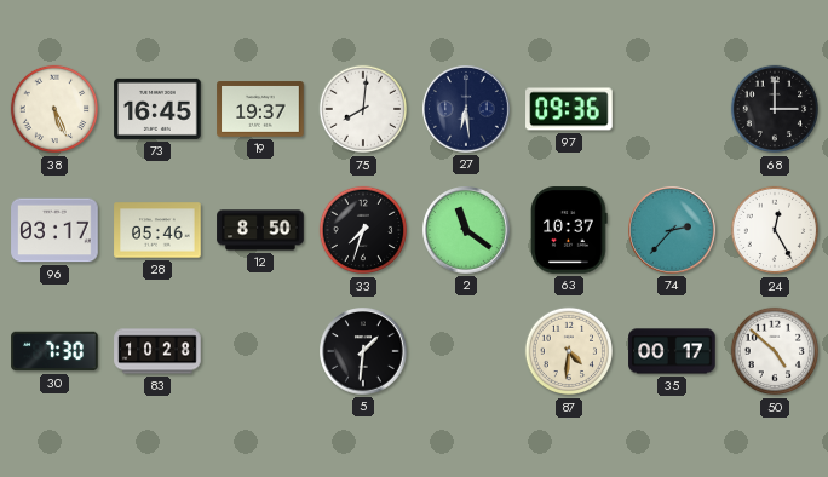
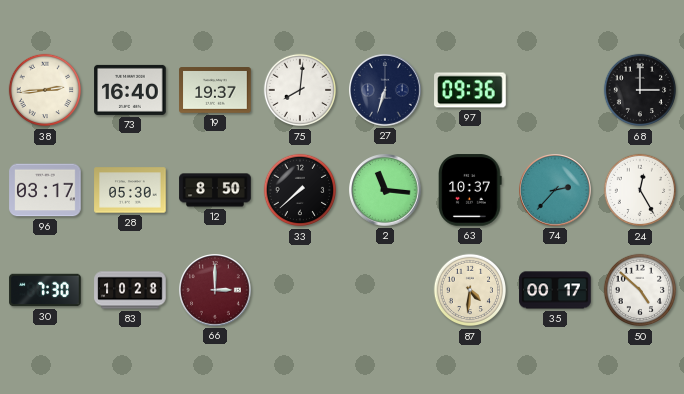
38: 5:26 -> 2:44
73: 16:45 -> 16:40
27: 6:29 -> 6:33
28: 05:46 -> 05:30
33: 7:33 -> 7:38
2: 11:21 -> 11:16
66: none -> 3:00
5: 1:31 -> none
